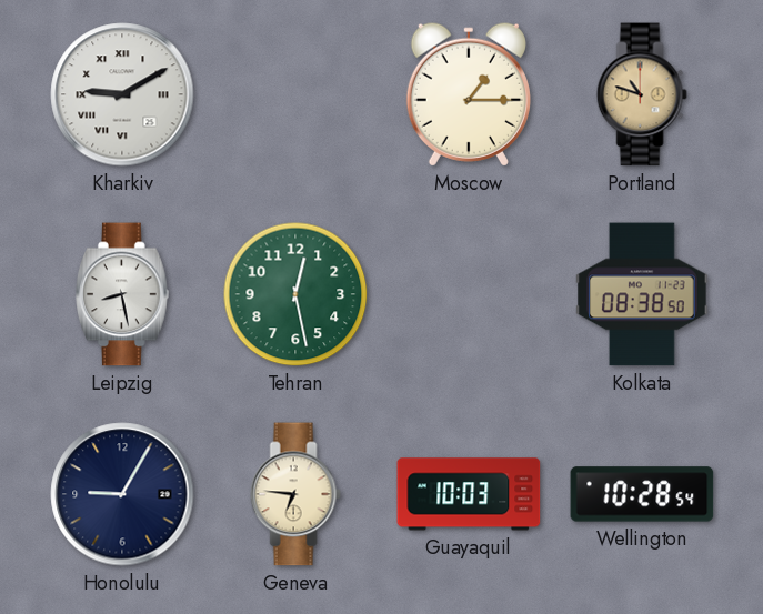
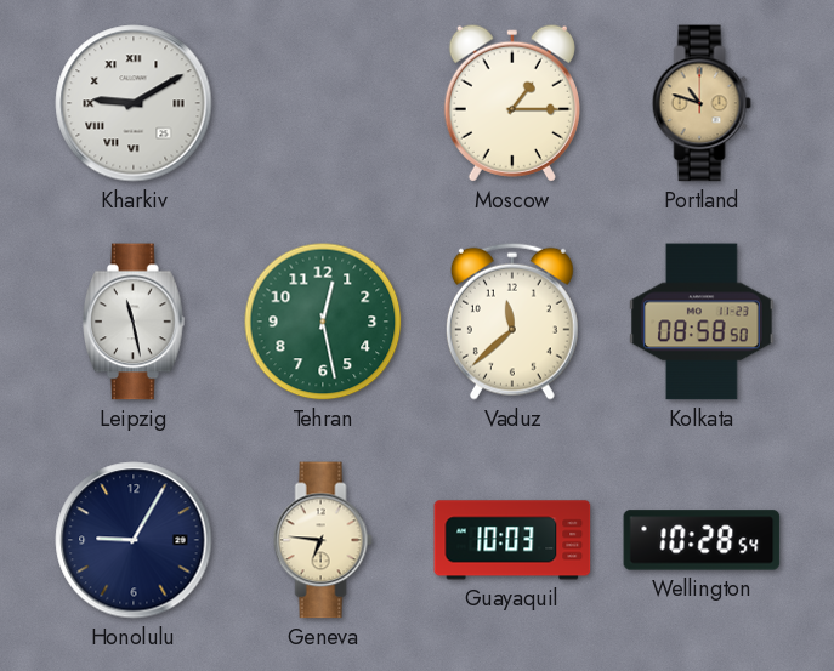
Leipzig: 8:28 -> 11:28
Vaduz: none -> 11:38
Kolkata: 08:38 -> 08:58
